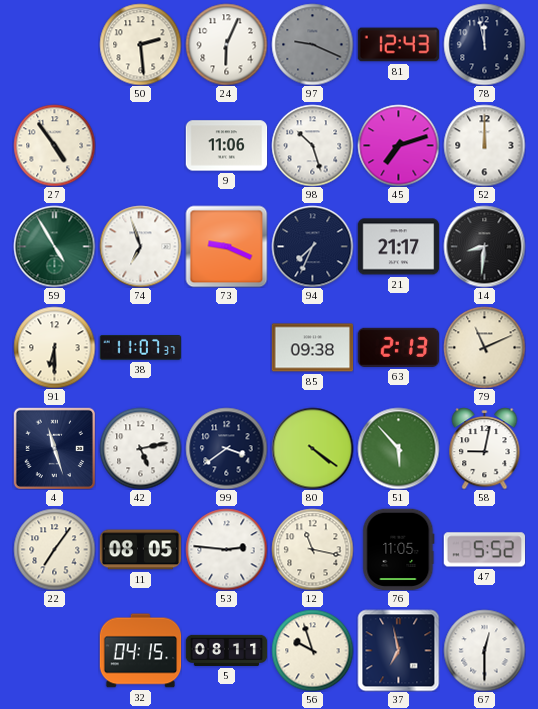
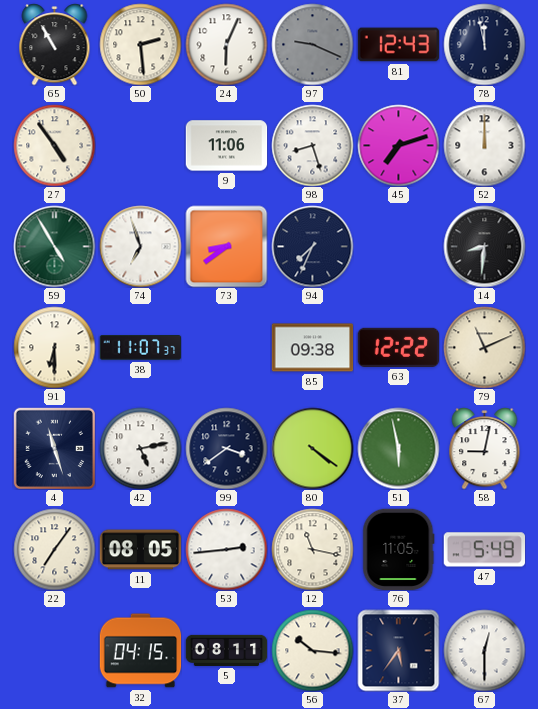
65: none -> 10:55
98: 10:27 -> 8:27
73: 9:19 -> 8:39
21: 21:17 -> none
63: 2:13 -> 12:22
51: 5:53 -> 5:58
53: 2:46 -> 2:44
47: 5:52 -> 5:49
56: 9:57 -> 10:16
37: 6:58 -> 5:36
